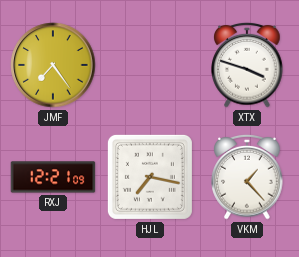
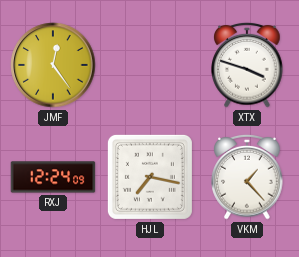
JMF: 7:24 -> 12:24
RXJ: 12:21 -> 12:24
